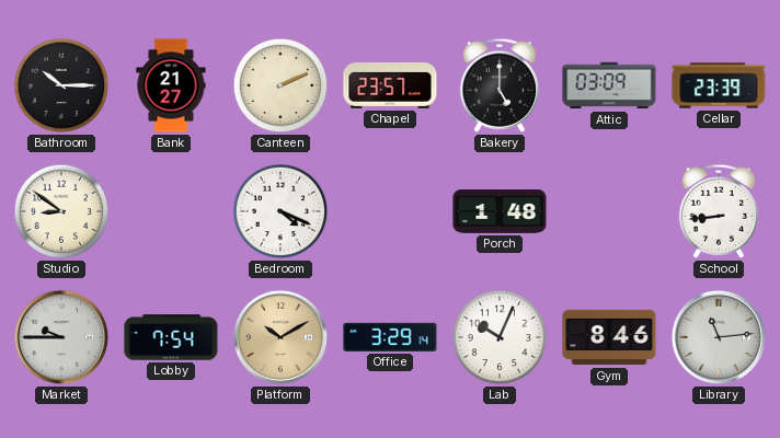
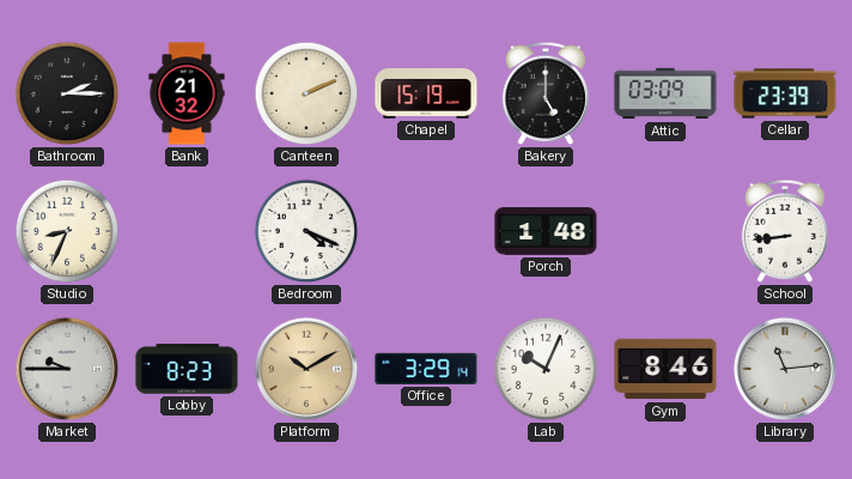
Bathroom: 10:15 -> 2:15
Bank: 21:27 -> 21:32
Chapel: 23:57 -> 15:19
Studio: 8:51 -> 8:34
Lobby: 7:54 -> 8:23
